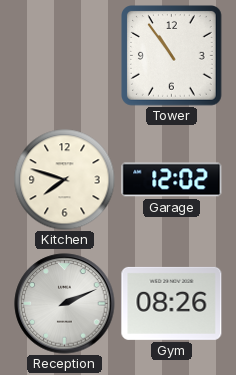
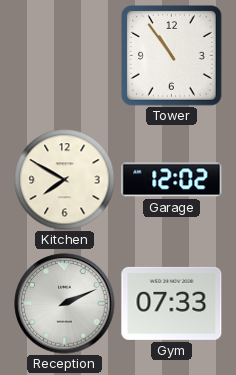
Kitchen: 7:48 -> 7:50
Gym: 08:26 -> 07:33
